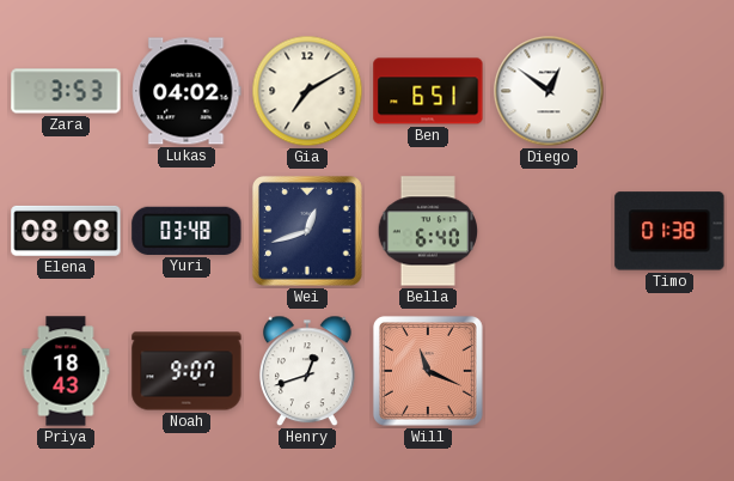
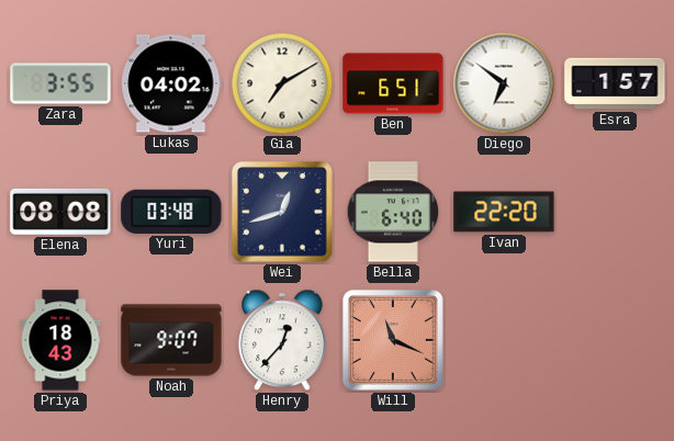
Zara: 3:53 -> 3:55
Diego: 12:51 -> 6:51
Esra: none -> 1:57
Ivan: none -> 22:20
Timo: 01:38 -> none
Henry: 12:42 -> 12:37
